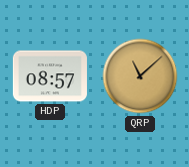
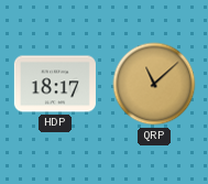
HDP: 08:57 -> 18:17
